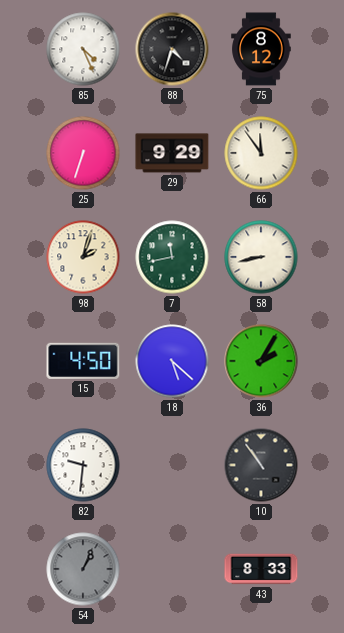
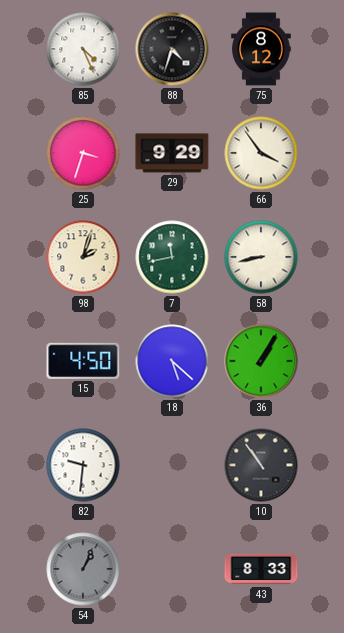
25: 6:33 -> 3:33
66: 11:54 -> 3:54
36: 2:05 -> 1:05
